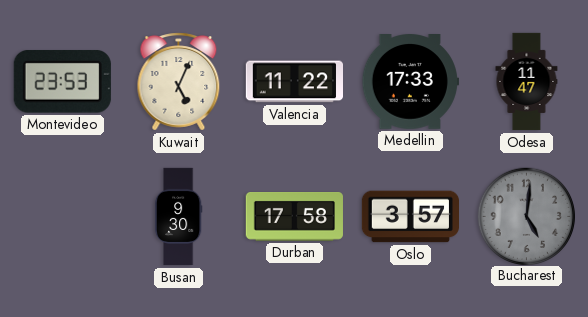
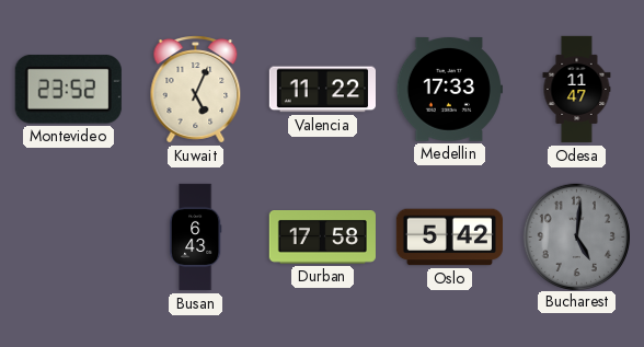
Montevideo: 23:53 -> 23:52
Busan: 9:30 -> 6:43
Oslo: 3:57 -> 5:42
